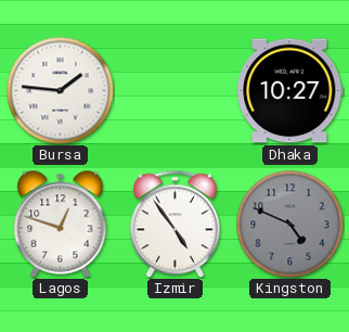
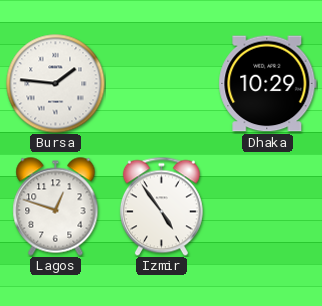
Dhaka: 10:27 -> 10:29
Kingston: 4:49 -> none
